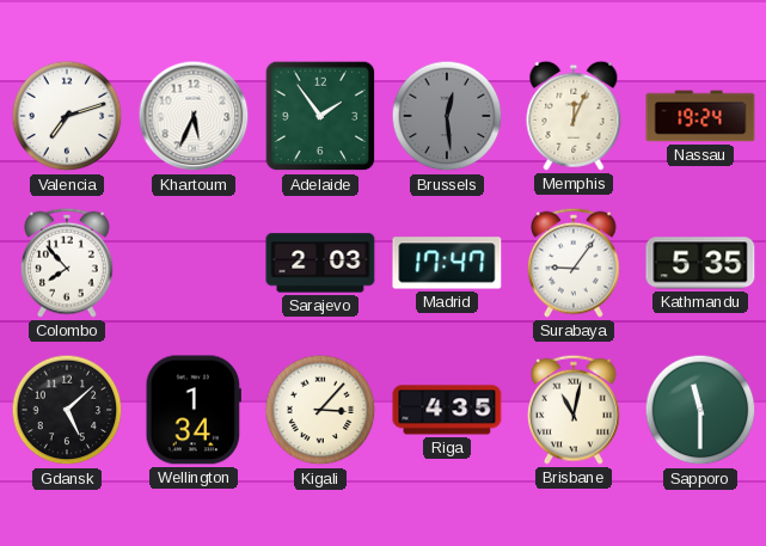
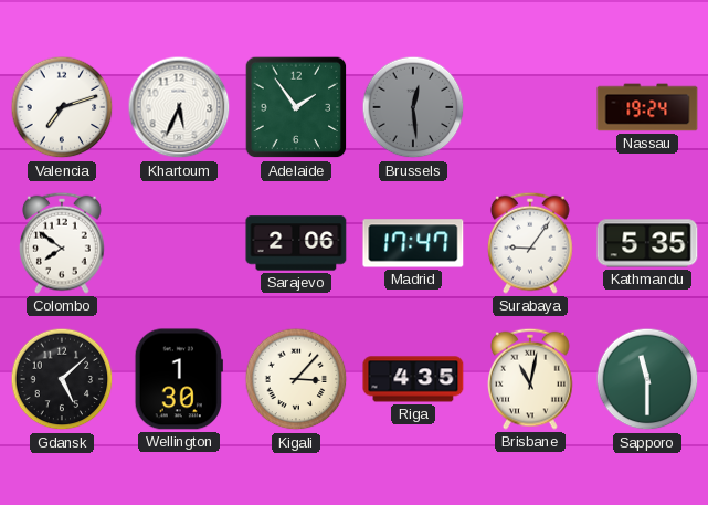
Memphis: 12:04 -> none
Colombo: 7:53 -> 7:51
Sarajevo: 2:03 -> 2:06
Wellington: 1:34 -> 1:30
